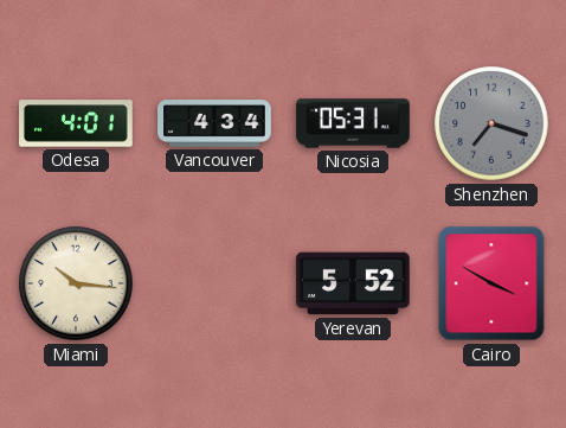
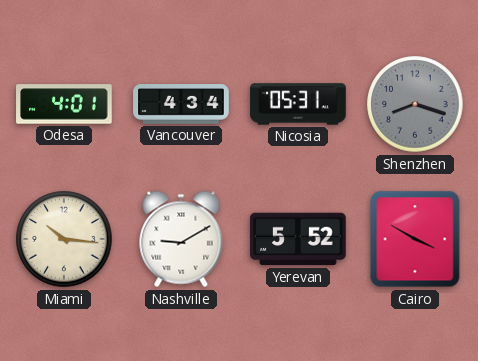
Shenzhen: 7:18 -> 8:18
Nashville: none -> 9:10
